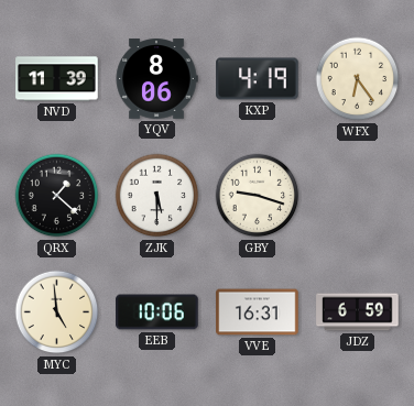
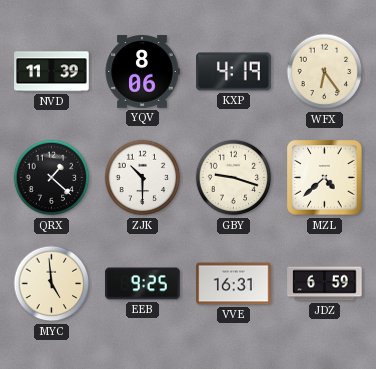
ZJK: 5:30 -> 10:30
MZL: none -> 4:38
EEB: 10:06 -> 9:25
